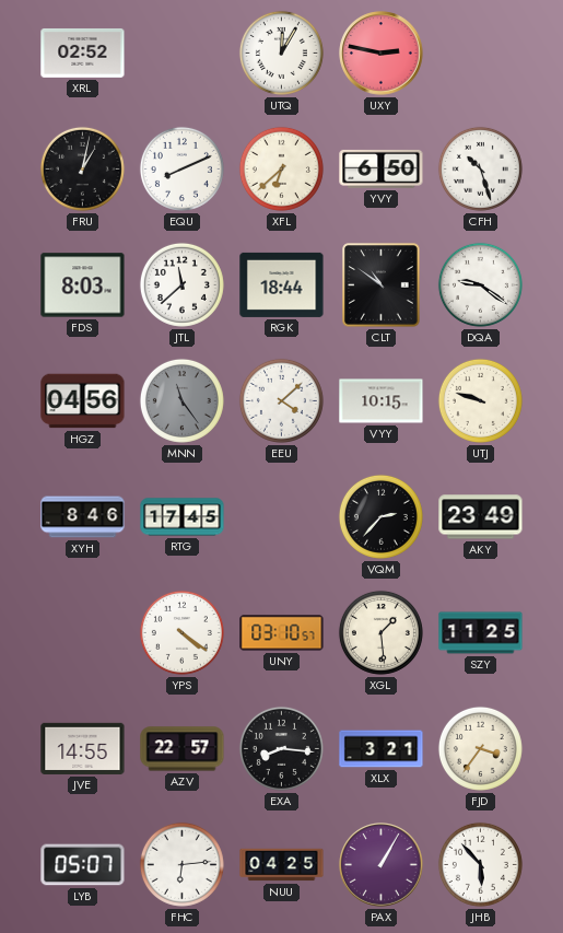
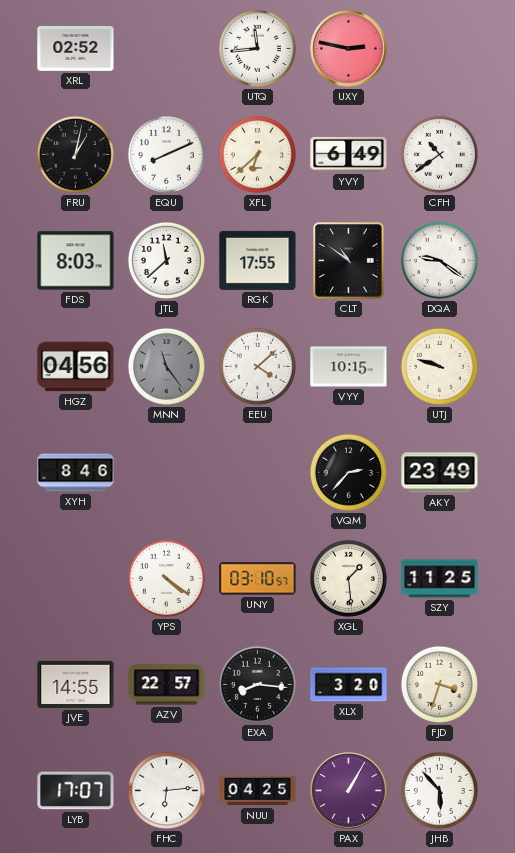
UTQ: 12:05 -> 11:44
YVY: 6:50 -> 6:49
CFH: 10:27 -> 10:39
RGK: 18:44 -> 17:55
RTG: 17:45 -> none
XLX: 3:21 -> 3:20
FJD: 3:36 -> 3:33
LYB: 05:07 -> 17:07
